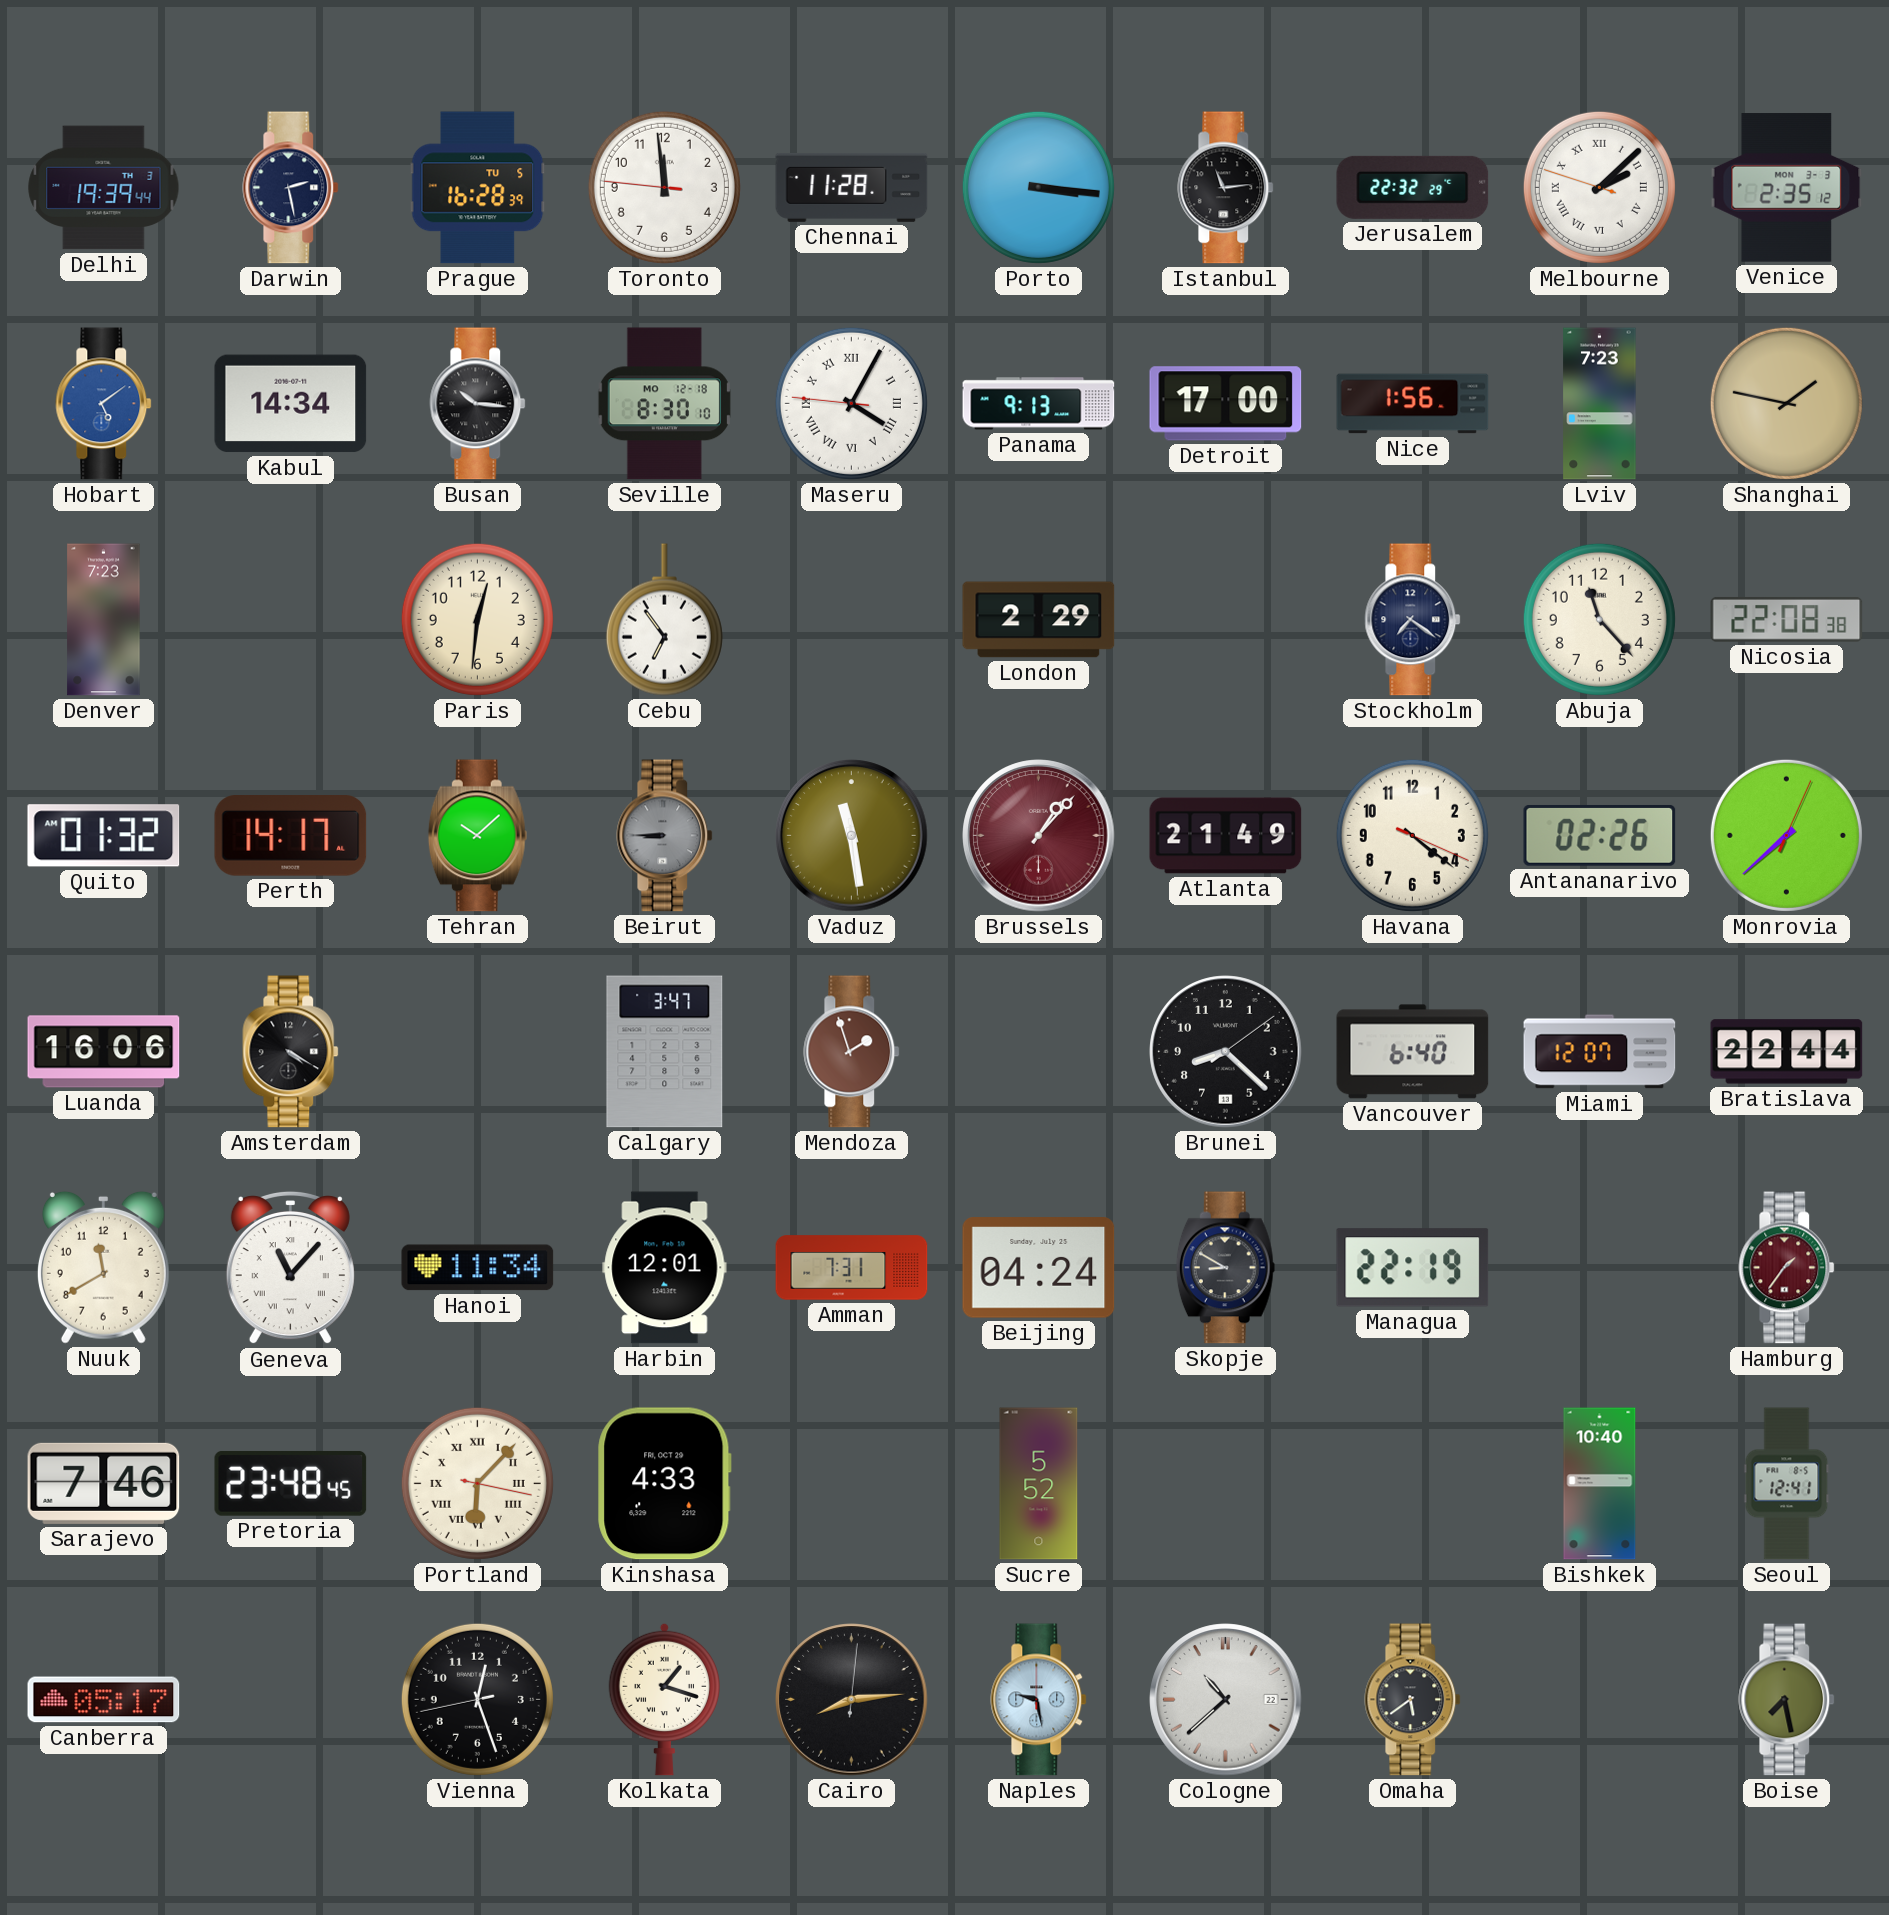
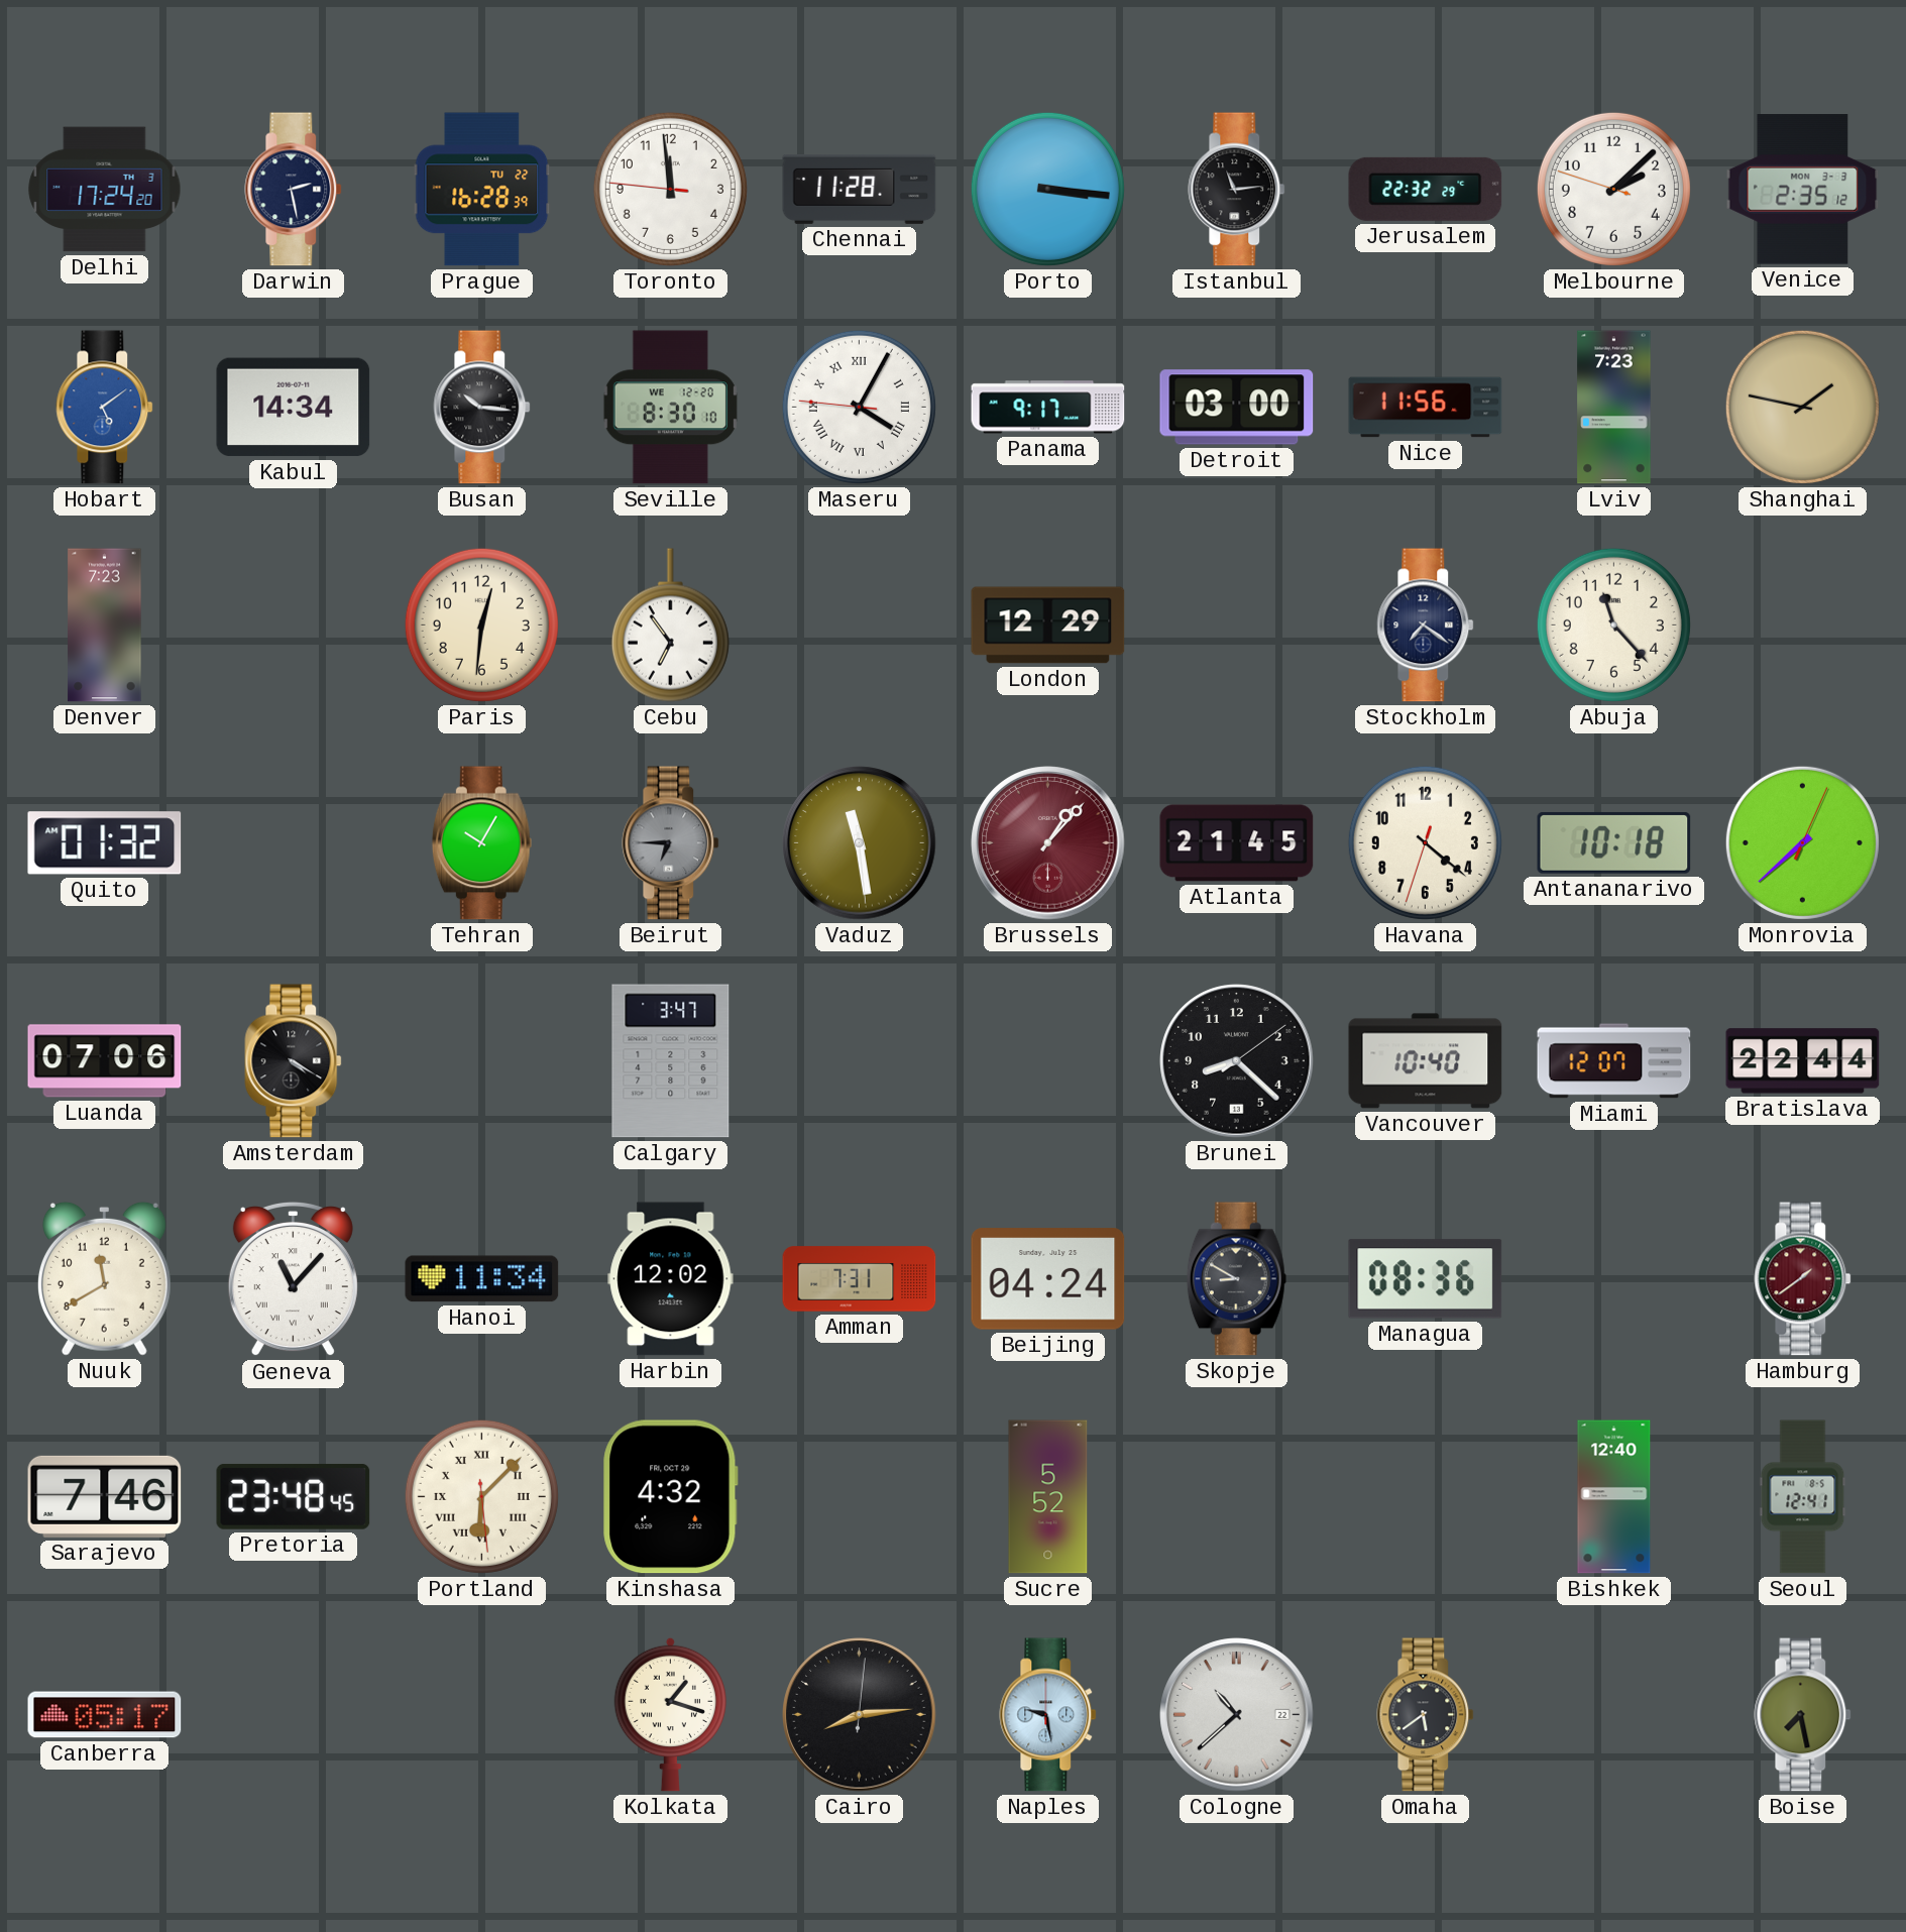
Delhi: 19:39 -> 17:24
Prague date: TU 5 -> TU 22
Melbourne numerals: Roman -> Arabic
Seville date: MO 12-18 -> WE 12-20
Panama: 9:13 -> 9:17
Detroit: 17:00 -> 03:00
Nice: 1:56 -> 11:56
London: 2:29 -> 12:29
Nicosia: 22:08 -> none
Perth: 14:17 -> none
Tehran: 10:08 -> 10:05
Beirut: 8:45 -> 6:45
Atlanta: 21:49 -> 21:45
Havana: 4:21:19 -> 4:21:33
Antananarivo: 02:26 -> 10:18
Luanda: 16:06 -> 07:06
Mendoza: 1:57 -> none
Vancouver: 6:40 -> 10:40
Harbin: 12:01 -> 12:02
Managua: 22:19 -> 08:36
Hamburg: 1:36 -> 1:39
Portland: 6:07:17 -> 6:07:29
Kinshasa: 4:33 -> 4:32
Bishkek: 10:40 -> 12:40
Vienna: 12:26 -> none
